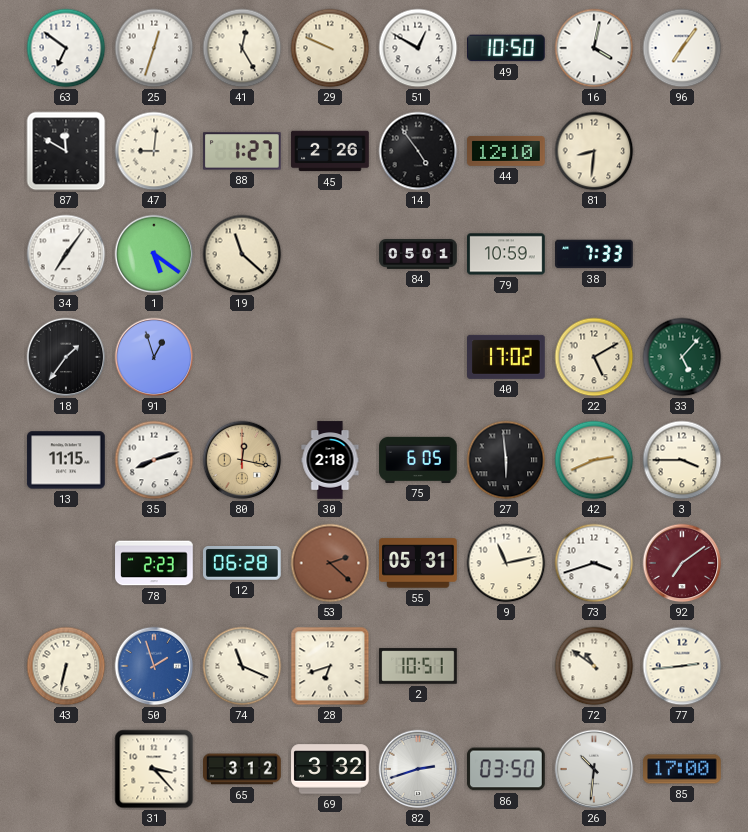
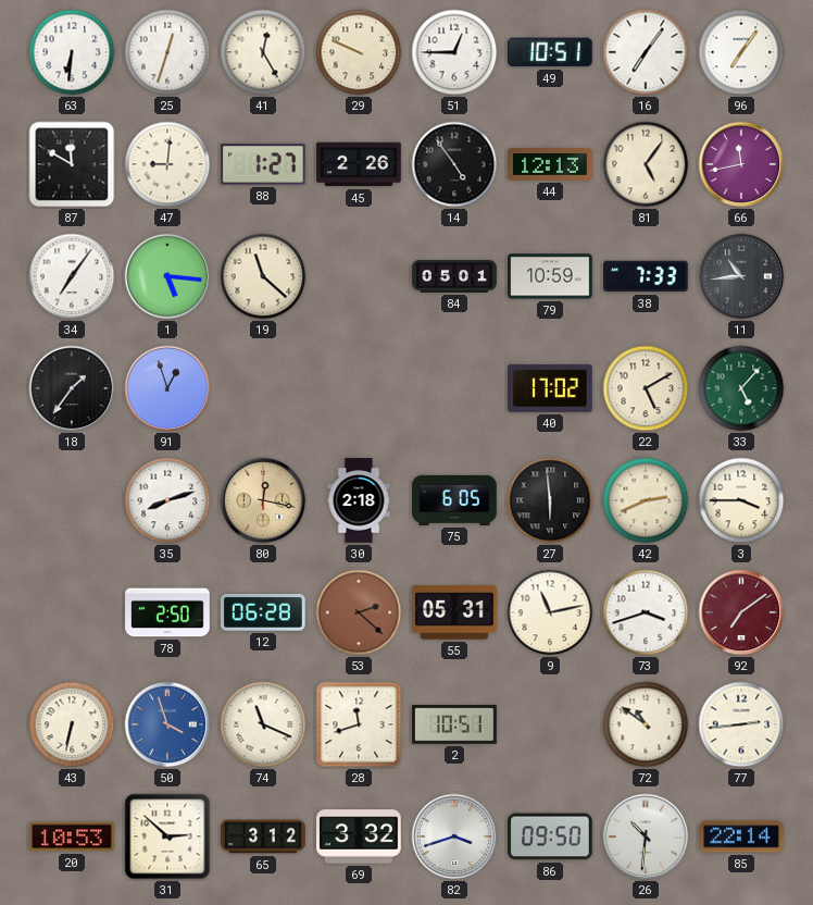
63: 6:51 -> 6:31
51: 12:50 -> 12:45
49: 10:50 -> 10:51
16: 4:02 -> 7:06
44: 12:10 -> 12:13
81: 8:31 -> 5:06
66: none -> 11:43
1: 5:21 -> 5:16
11: none -> 10:44
13: 11:15 -> none
78: 2:23 -> 2:50
50: 1:57 -> 3:57
28: 6:42 -> 11:42
20: none -> 10:53
31: 3:23 -> 2:52
82: 2:42 -> 3:42
86: 03:50 -> 09:50
85: 17:00 -> 22:14
